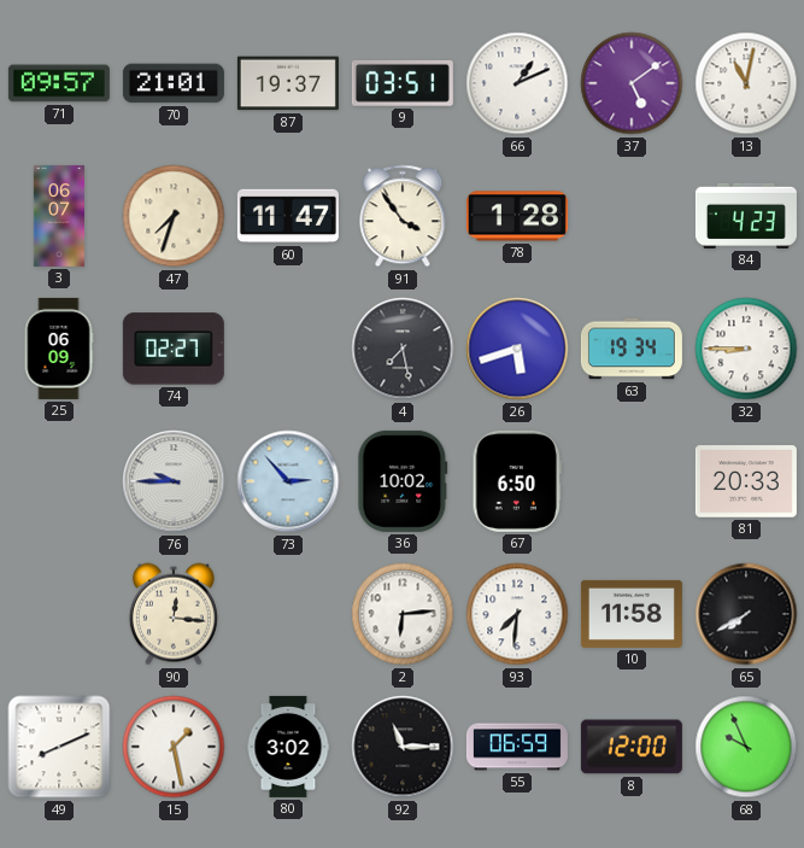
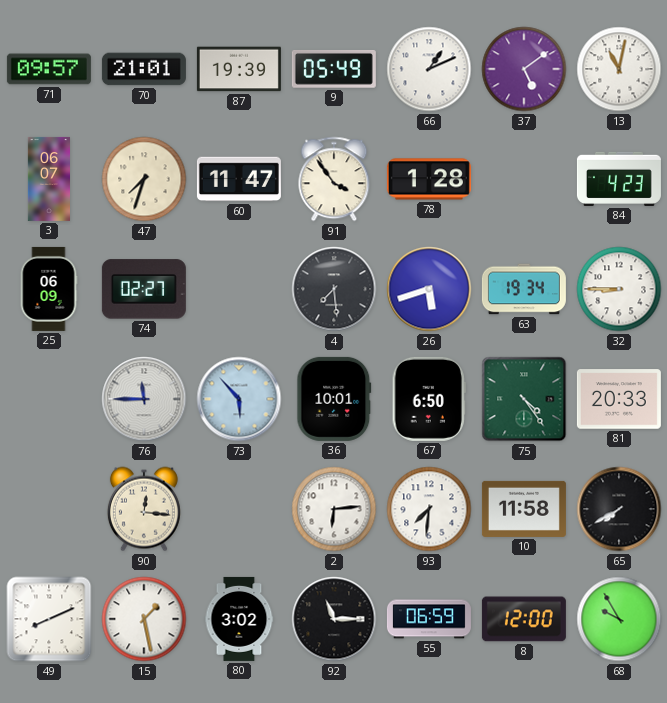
87: 19:37 -> 19:39
9: 03:51 -> 05:49
4: 7:28 -> 7:29
76: 9:45 -> 11:45
73: 2:53 -> 5:53
36: 10:02 -> 10:01
75: none -> 4:24
68: 9:56 -> 9:55
